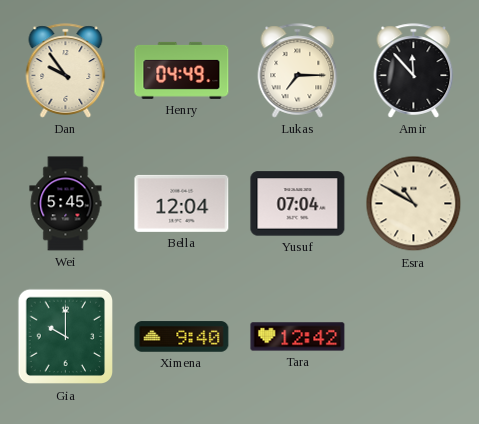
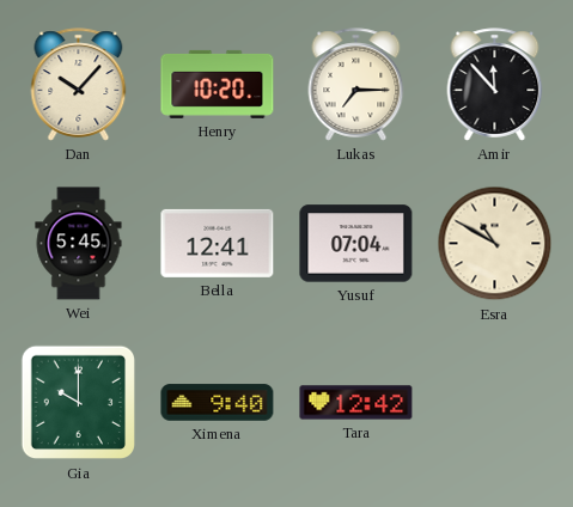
Dan: 9:54 -> 10:07
Henry: 04:49 -> 10:20
Bella: 12:04 -> 12:41
